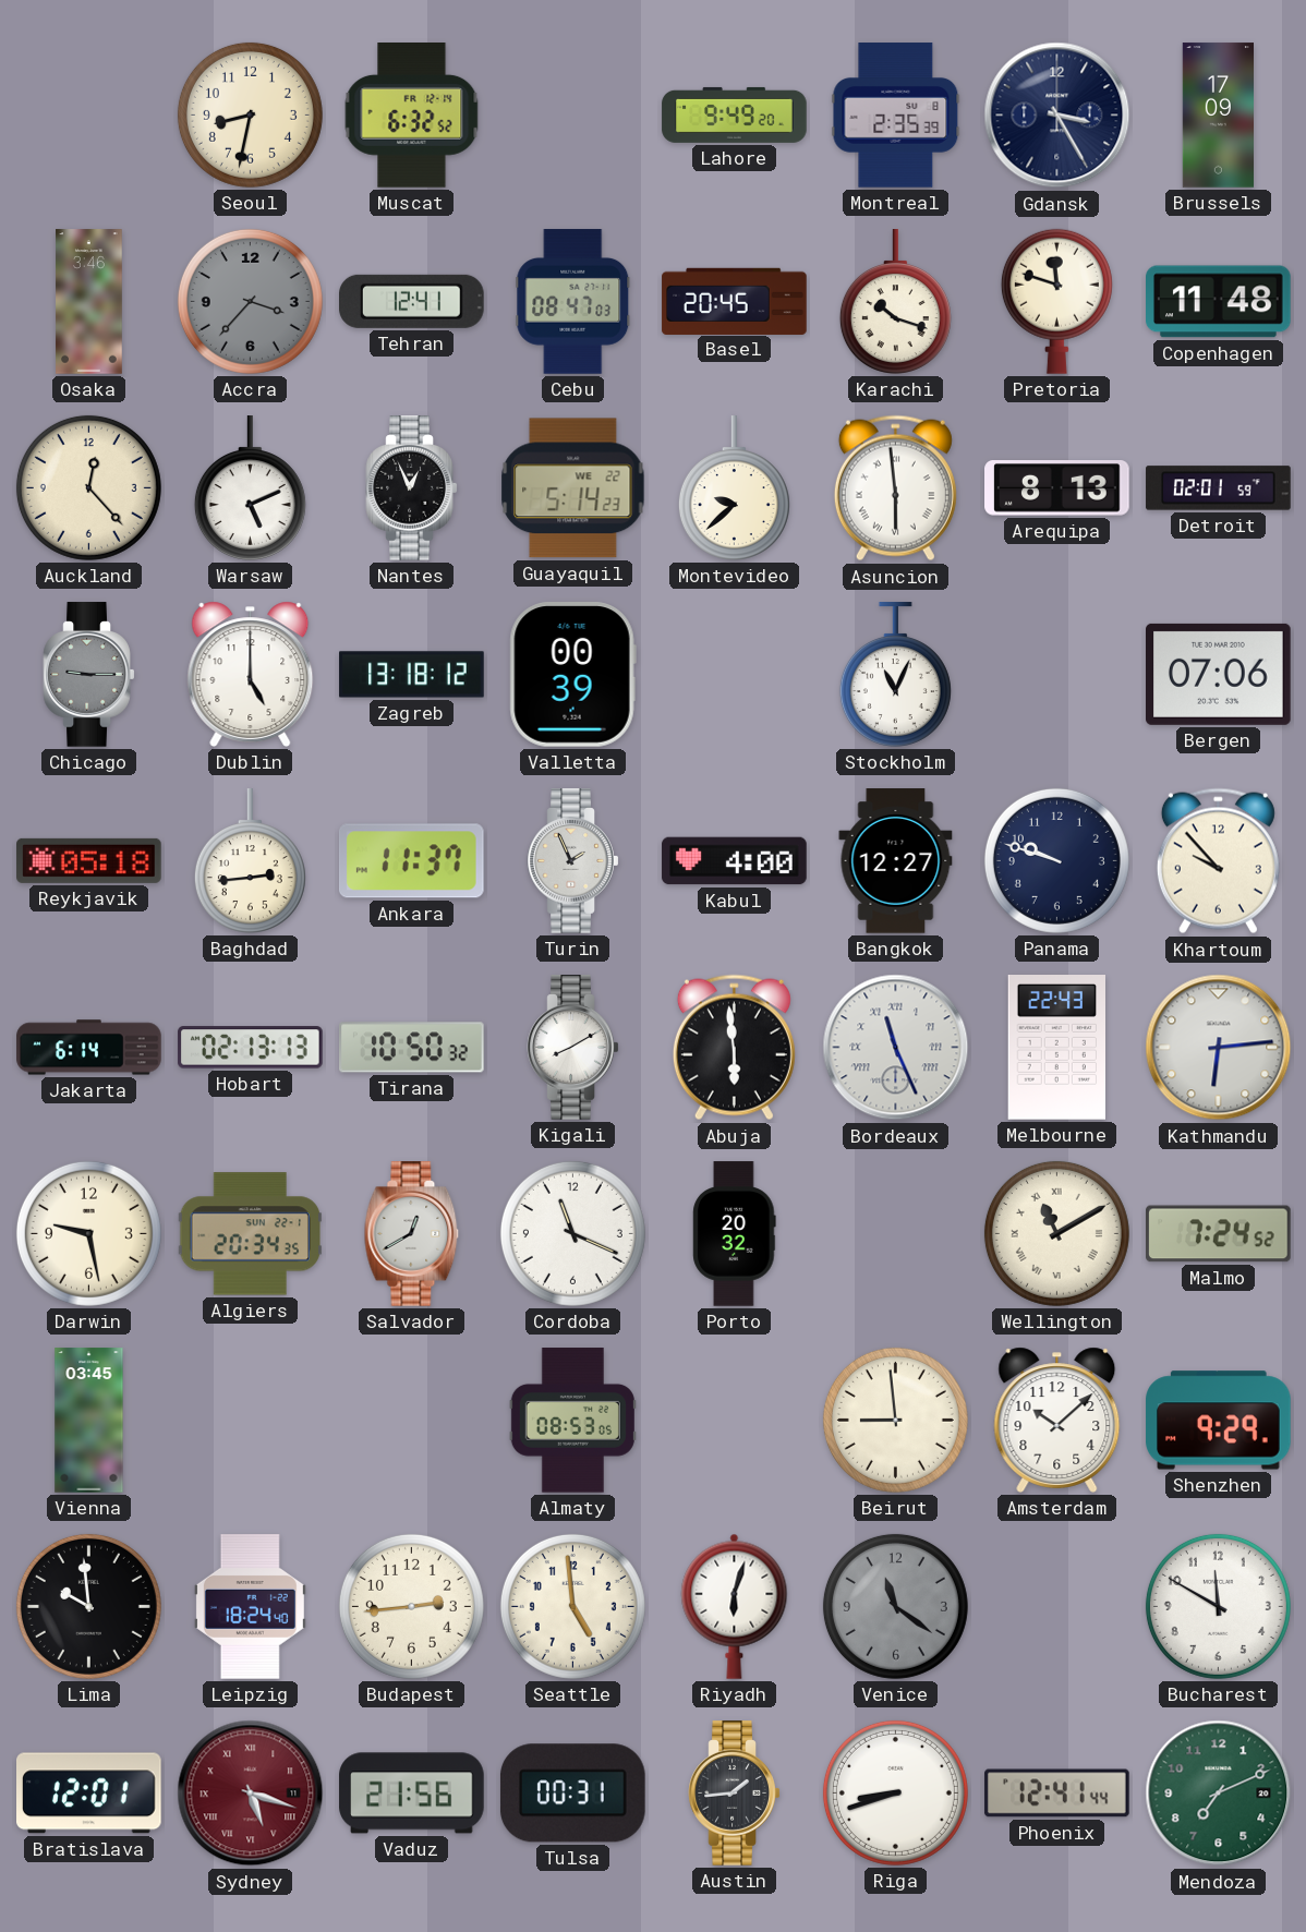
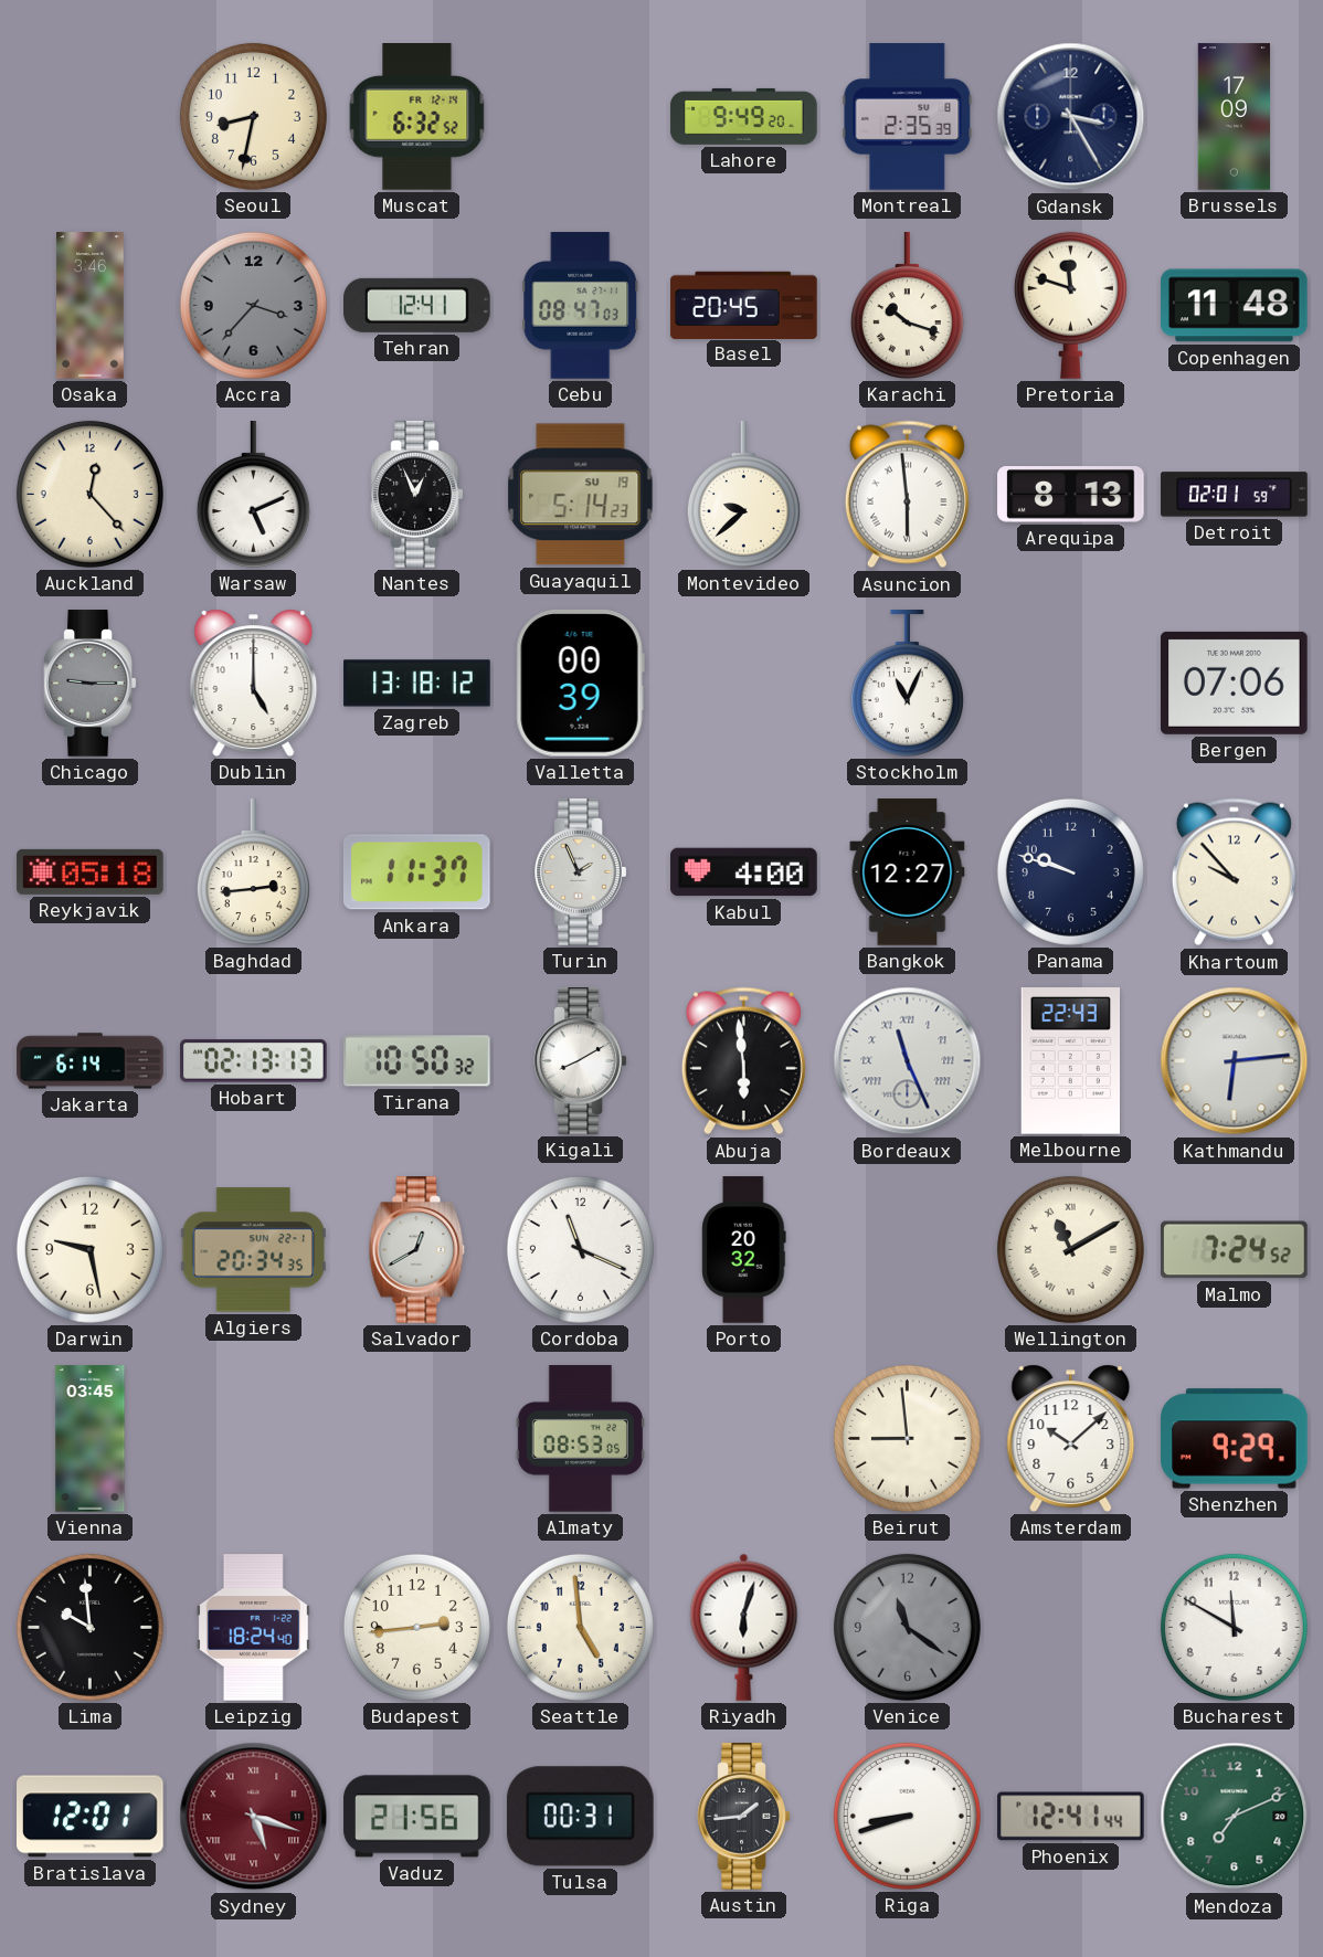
Guayaquil date: WE 22 -> SU 19
